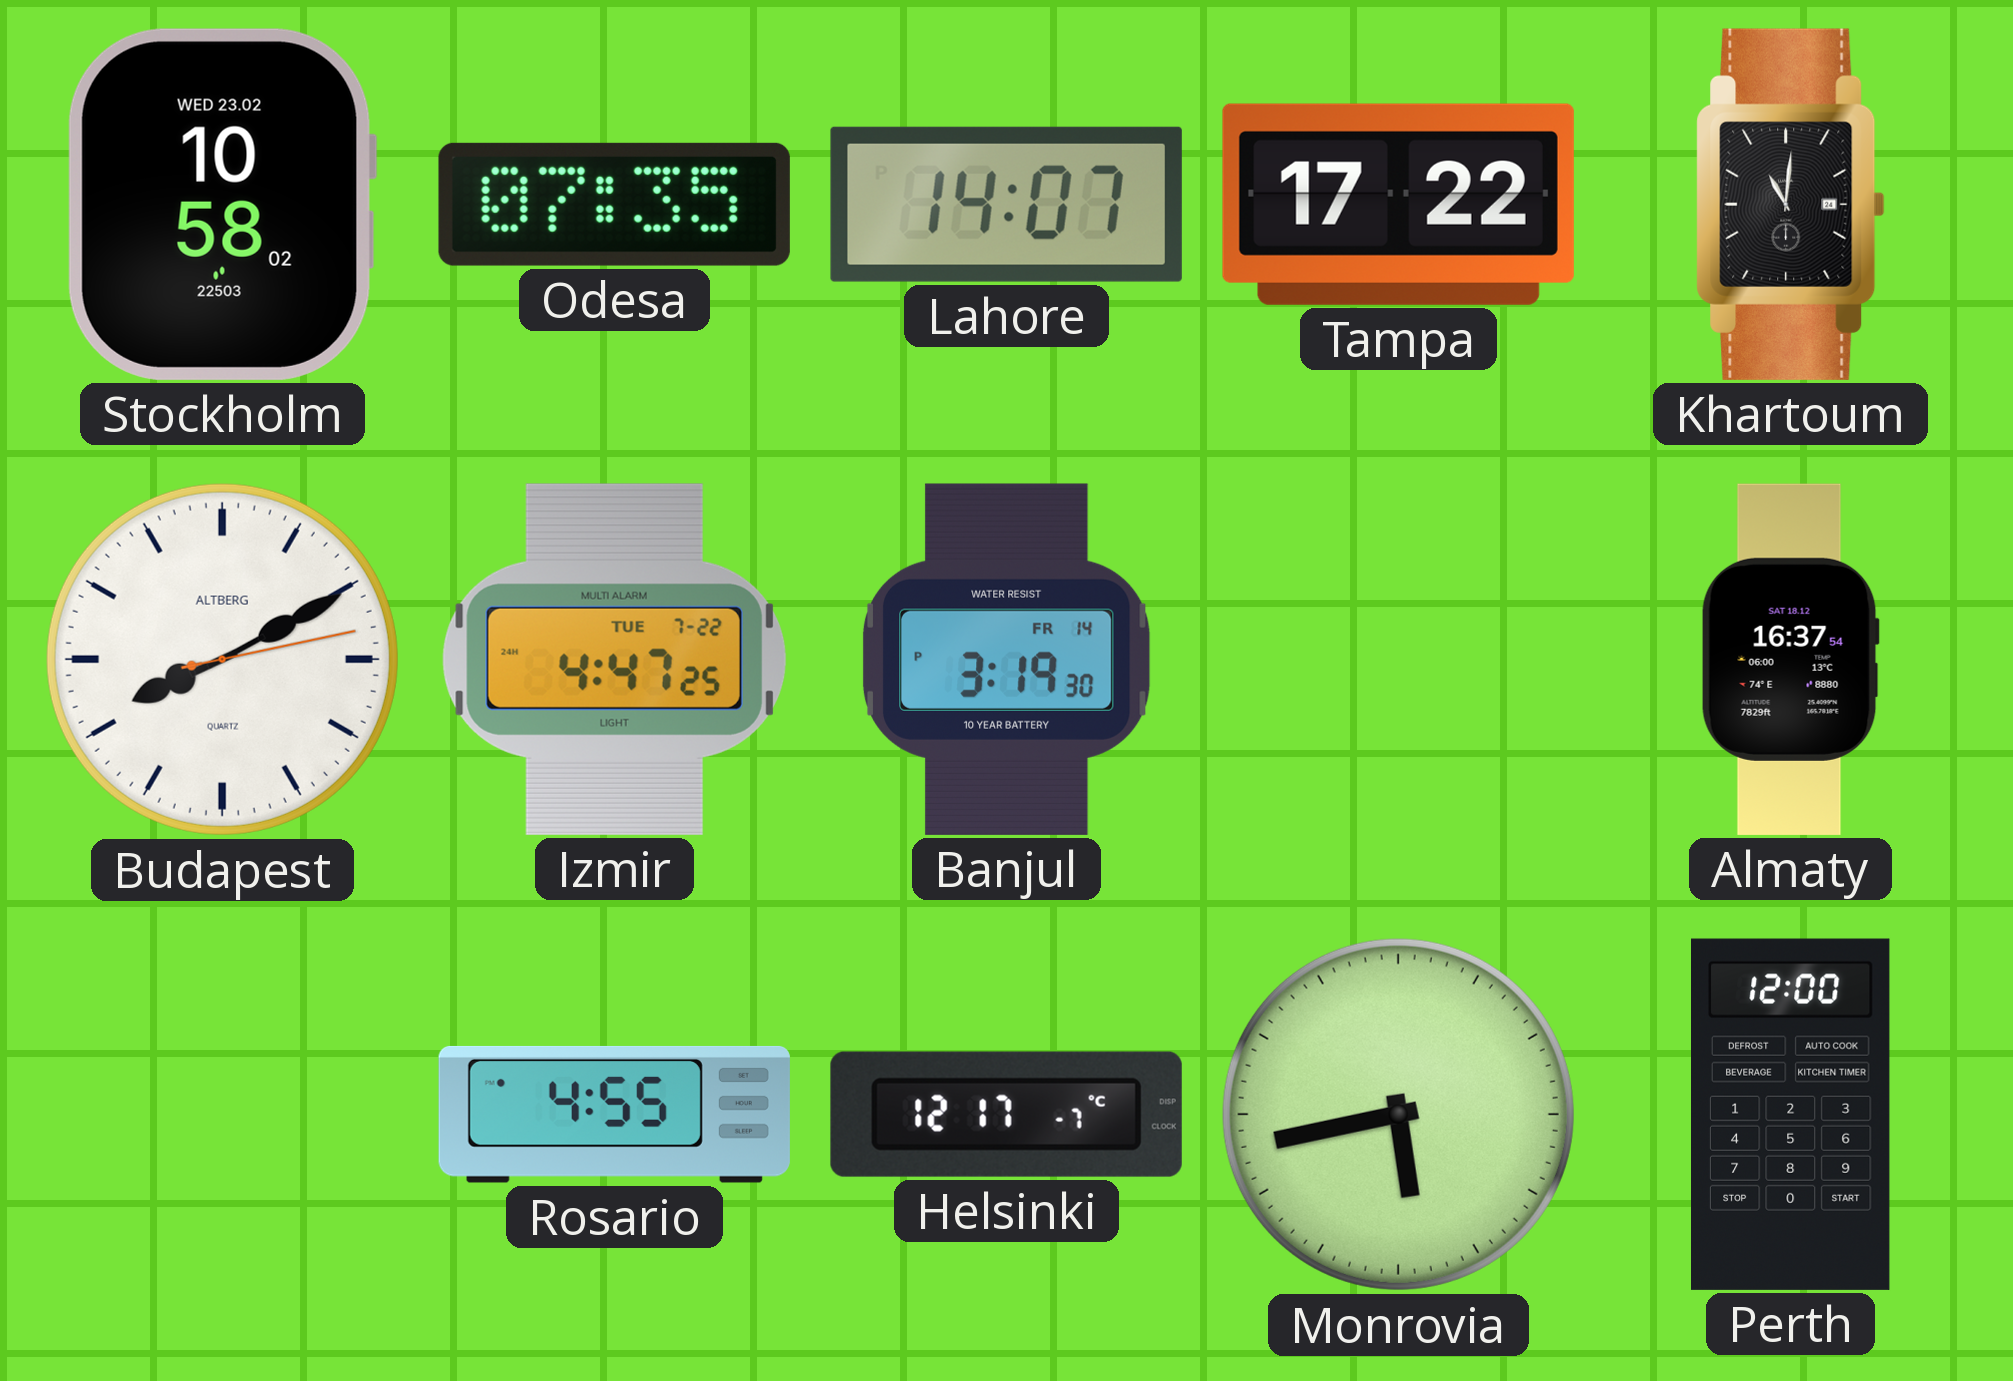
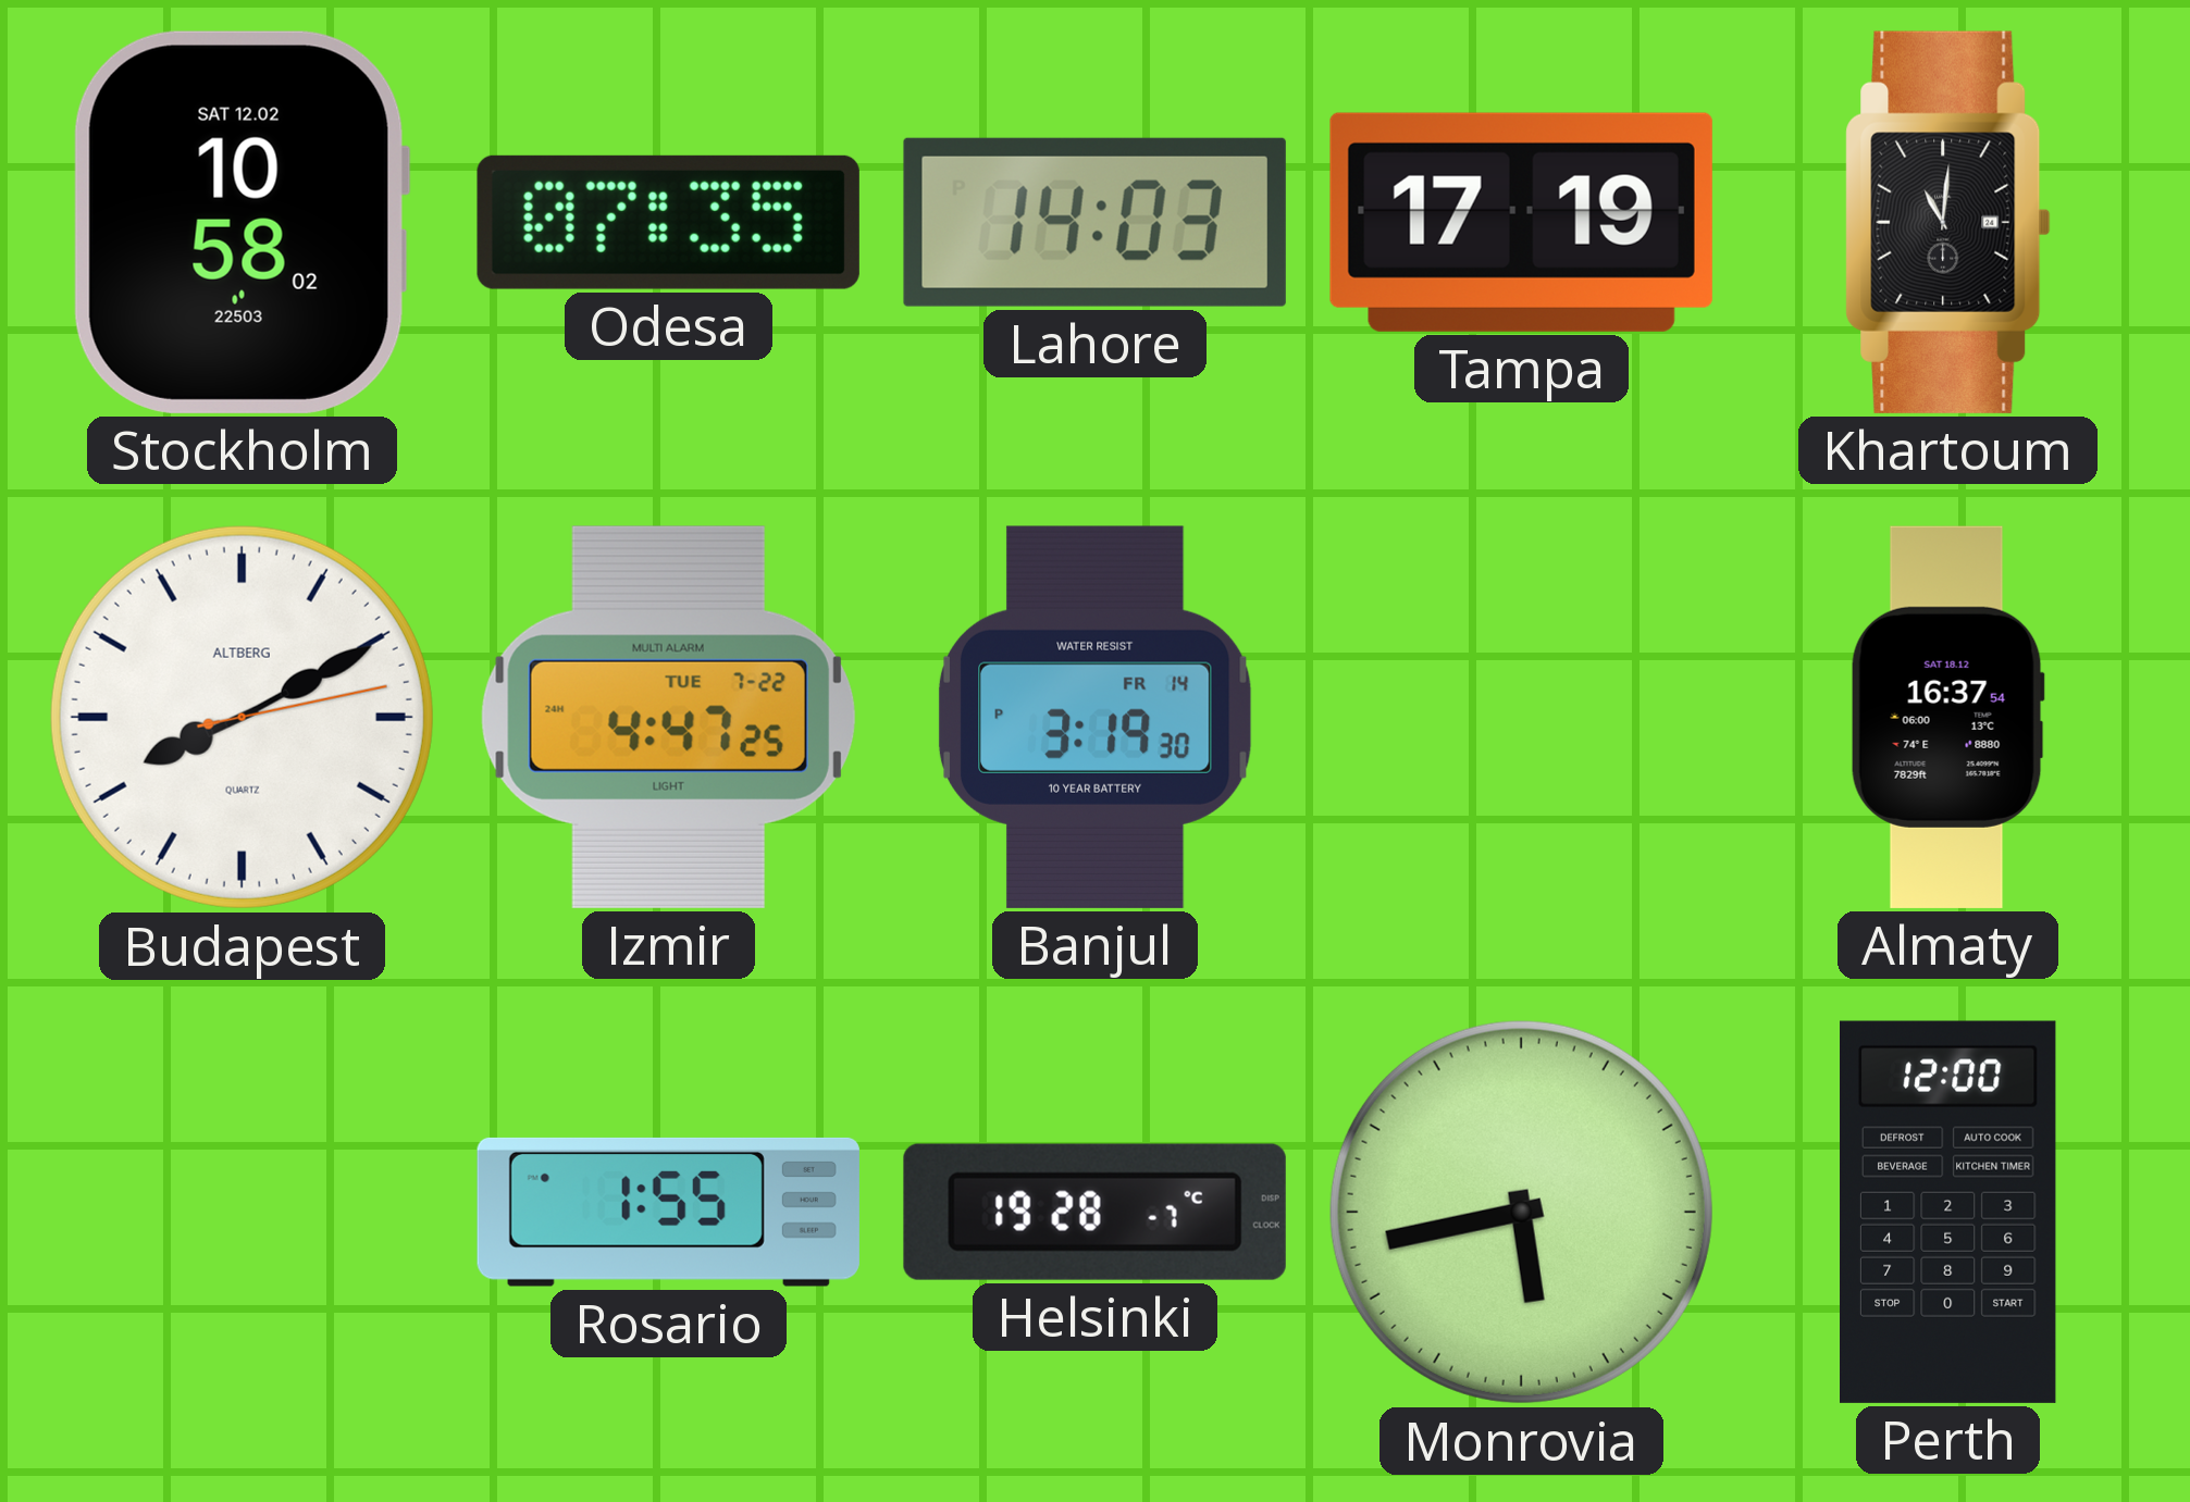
Stockholm date: WED 23.02 -> SAT 12.02
Lahore: 14:07 -> 14:03
Tampa: 17:22 -> 17:19
Rosario: 4:55 -> 1:55
Helsinki: 12:17 -> 19:28
